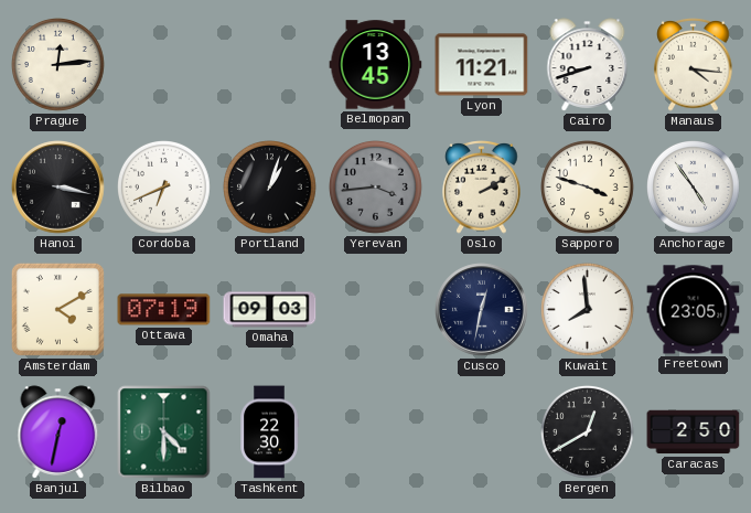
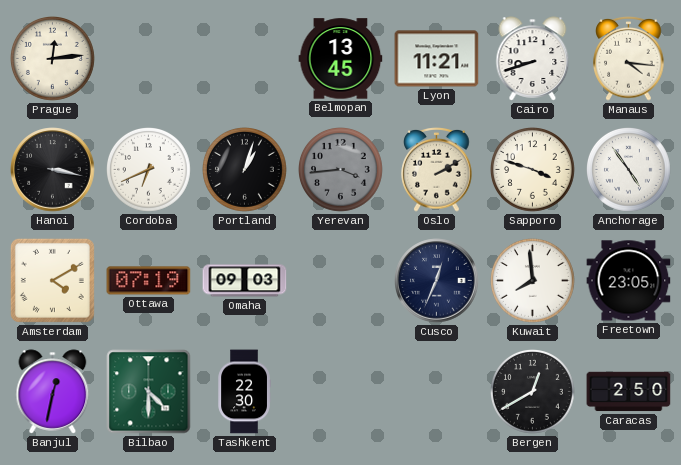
Cusco: 12:32 -> 12:34
